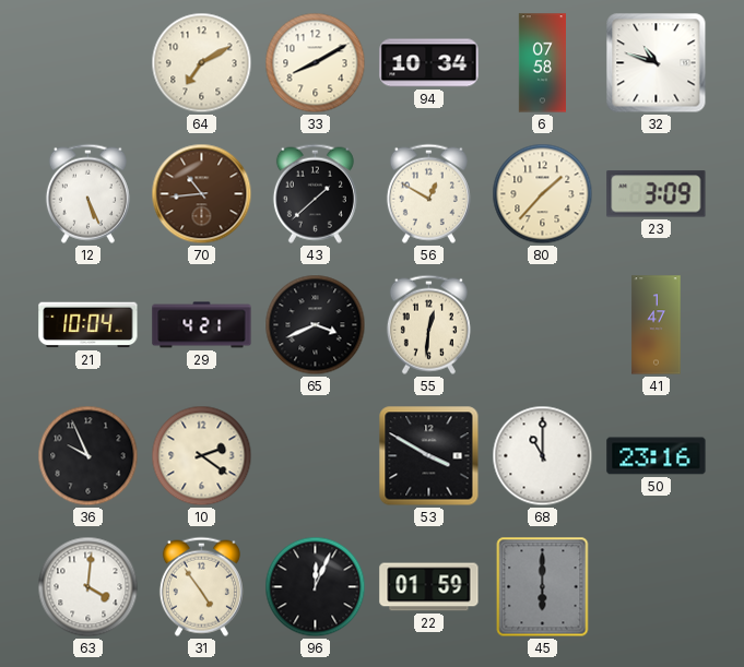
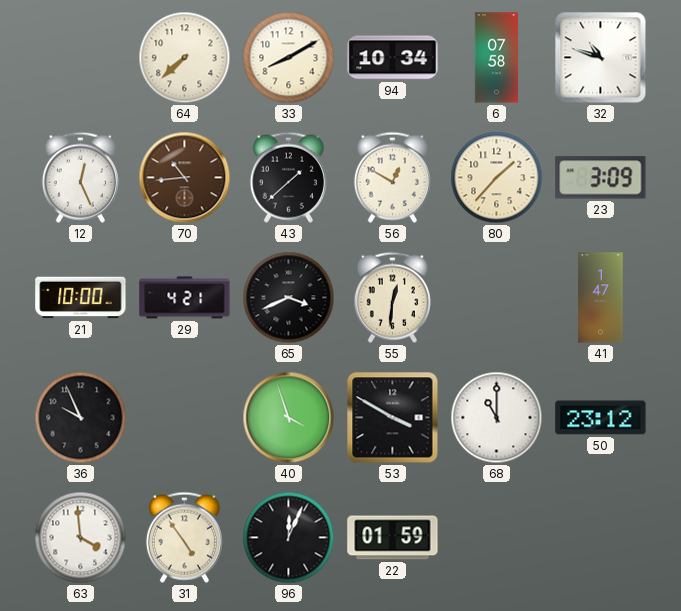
64: 7:10 -> 7:38
12: 5:26 -> 12:26
21: 10:04 -> 10:00
10: 2:21 -> none
40: none -> 3:57
50: 23:16 -> 23:12
63: 4:01 -> 3:59
45: 6:00 -> none
